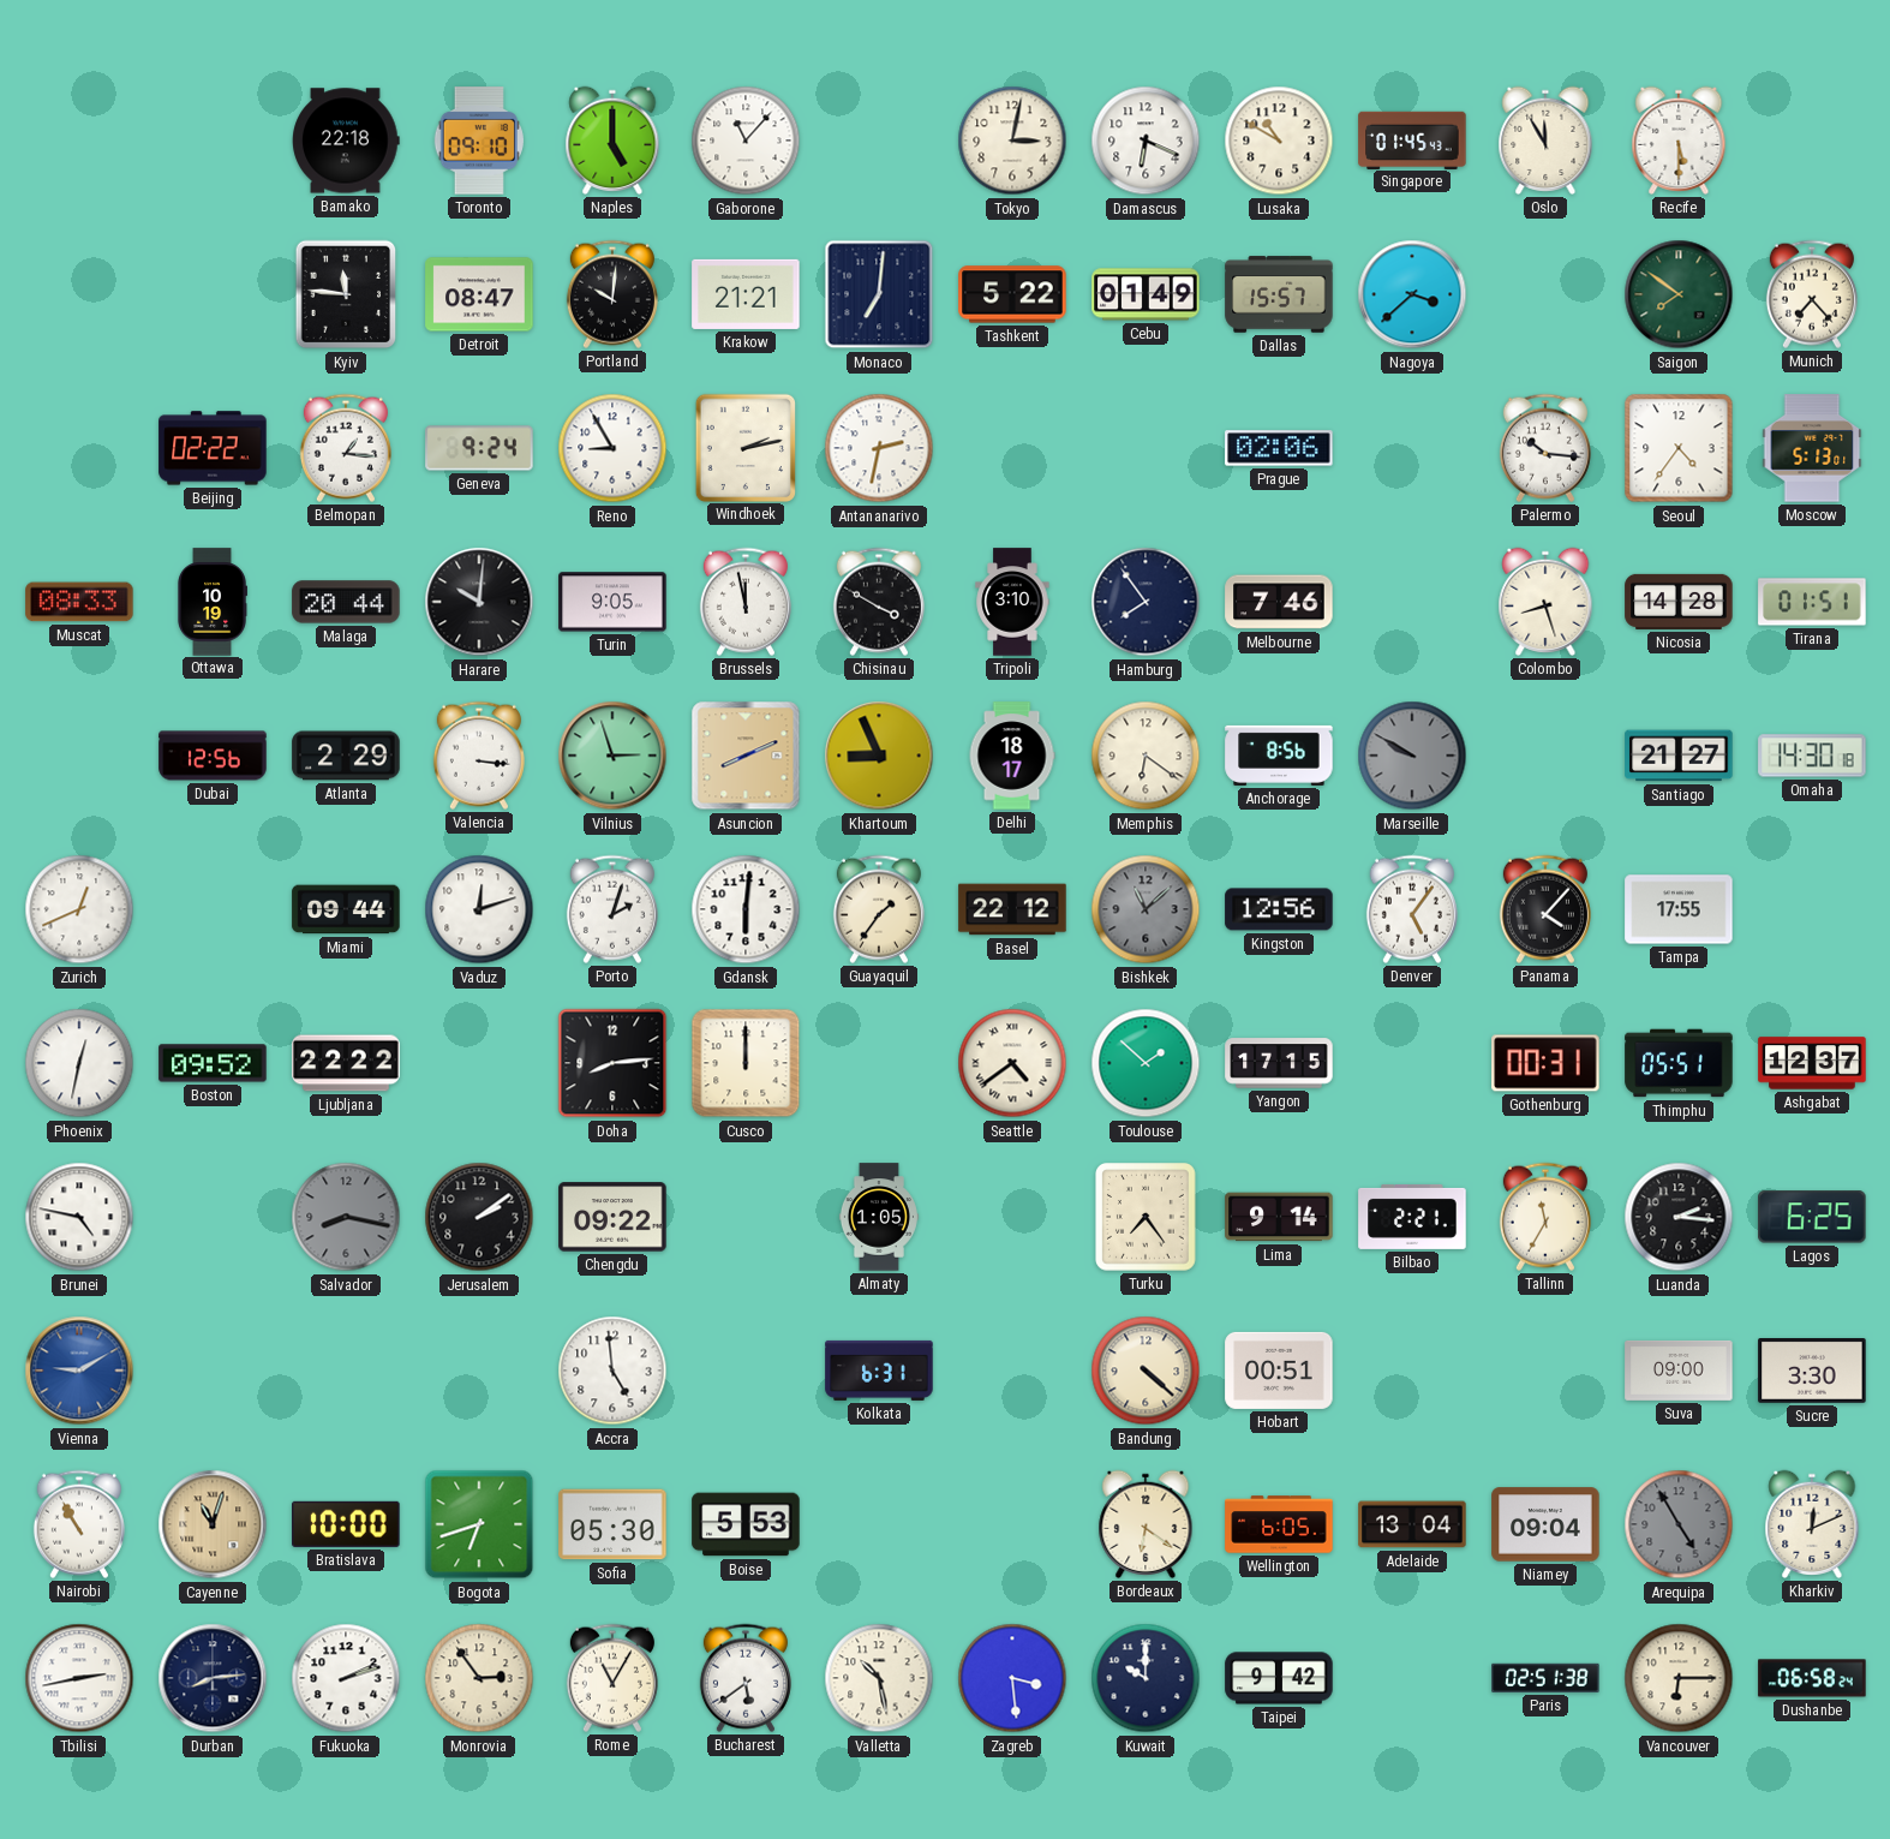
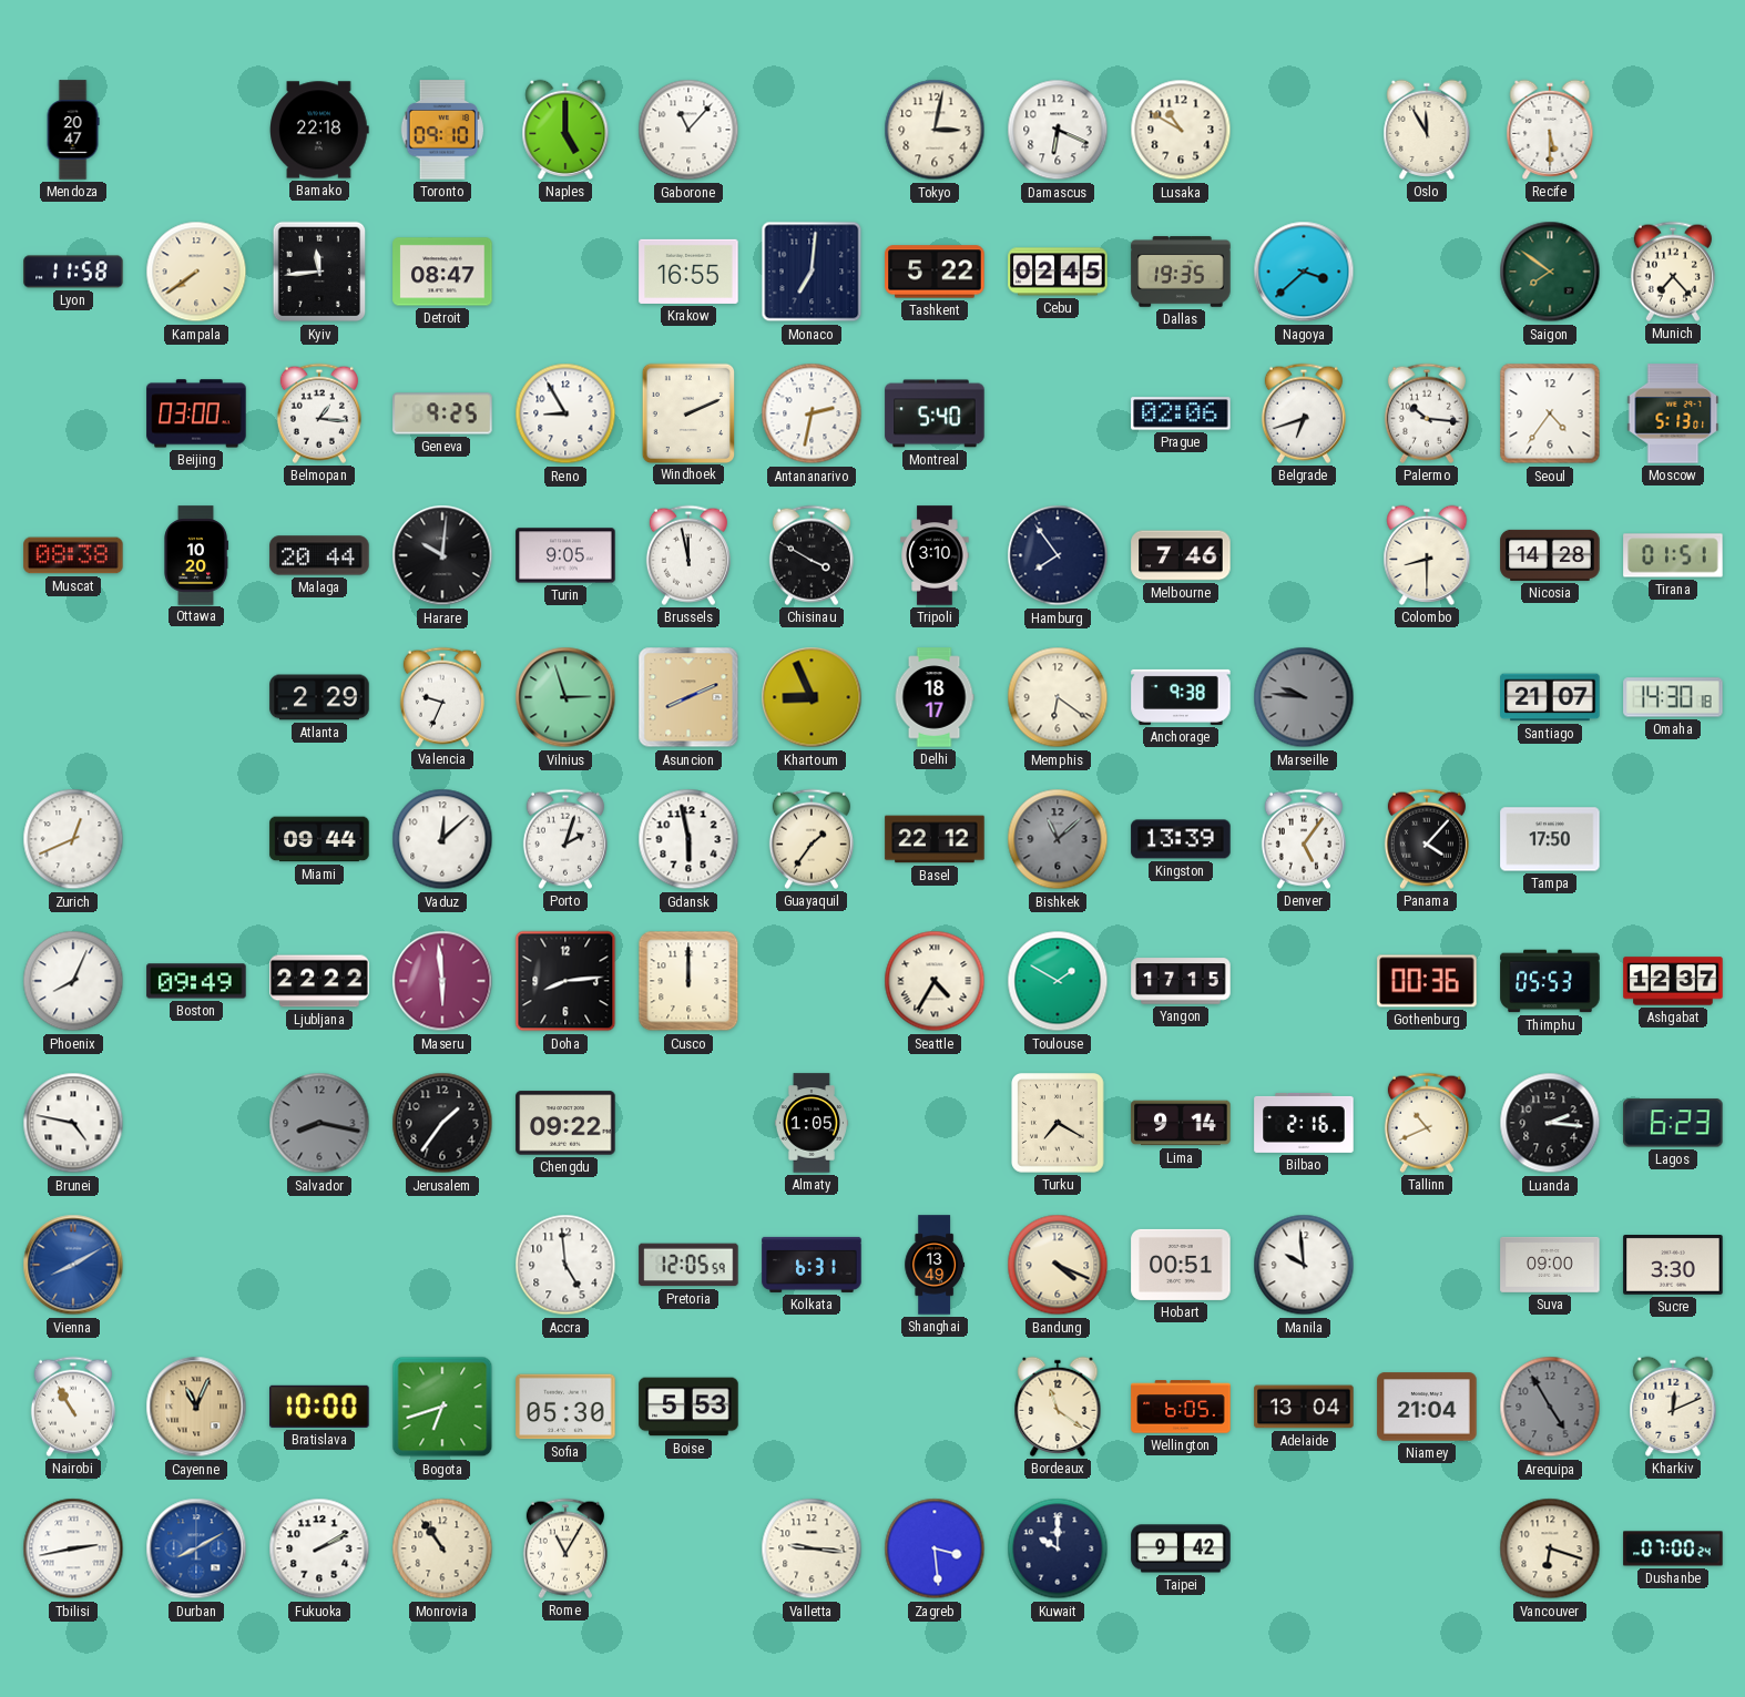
Mendoza: none -> 20:47
Singapore: 01:45 -> none
Lyon: none -> 11:58
Kampala: none -> 7:39
Kyiv: 11:46 -> 11:44
Portland: 10:01 -> none
Krakow: 21:21 -> 16:55
Cebu: 01:49 -> 02:45
Dallas: 15:57 -> 19:35
Beijing: 02:22 -> 03:00
Geneva: 9:24 -> 9:25
Windhoek: 2:13 -> 2:11
Montreal: none -> 5:40
Belgrade: none -> 6:42
Muscat: 08:33 -> 08:38
Ottawa: 10:19 -> 10:20
Colombo: 8:27 -> 8:30
Dubai: 12:56 -> none
Valencia: 3:16 -> 9:34
Anchorage: 8:56 -> 9:38
Marseille: 9:50 -> 9:46
Santiago: 21:27 -> 21:07
Vaduz: 12:12 -> 12:08
Gdansk: 6:01 -> 5:58
Kingston: 12:56 -> 13:39
Tampa: 17:55 -> 17:50
Phoenix: 12:32 -> 8:04
Boston: 09:52 -> 09:49
Maseru: none -> 5:59
Seattle: 4:39 -> 4:35
Toulouse: 1:52 -> 1:50
Gothenburg: 00:31 -> 00:36
Thimphu: 05:51 -> 05:53
Jerusalem: 2:09 -> 1:36
Turku: 7:24 -> 7:20
Bilbao: 2:21 -> 2:16
Tallinn: 11:35 -> 10:41
Lagos: 6:25 -> 6:23
Vienna: 9:10 -> 8:10
Pretoria: none -> 12:05
Shanghai: none -> 13:49
Bandung: 4:22 -> 4:19
Manila: none -> 9:59
Cayenne: 11:03 -> 11:04
Bordeaux: 6:21 -> 11:21
Niamey: 09:04 -> 21:04
Durban: 8:14 -> 8:10
Durban dial: navy -> blue
Fukuoka: 2:12 -> 2:10
Monrovia: 2:54 -> 10:54
Bucharest: 5:39 -> none
Valletta: 10:28 -> 9:16
Paris: 02:51 -> none
Vancouver: 6:15 -> 6:18
Dushanbe: 06:58 -> 07:00
